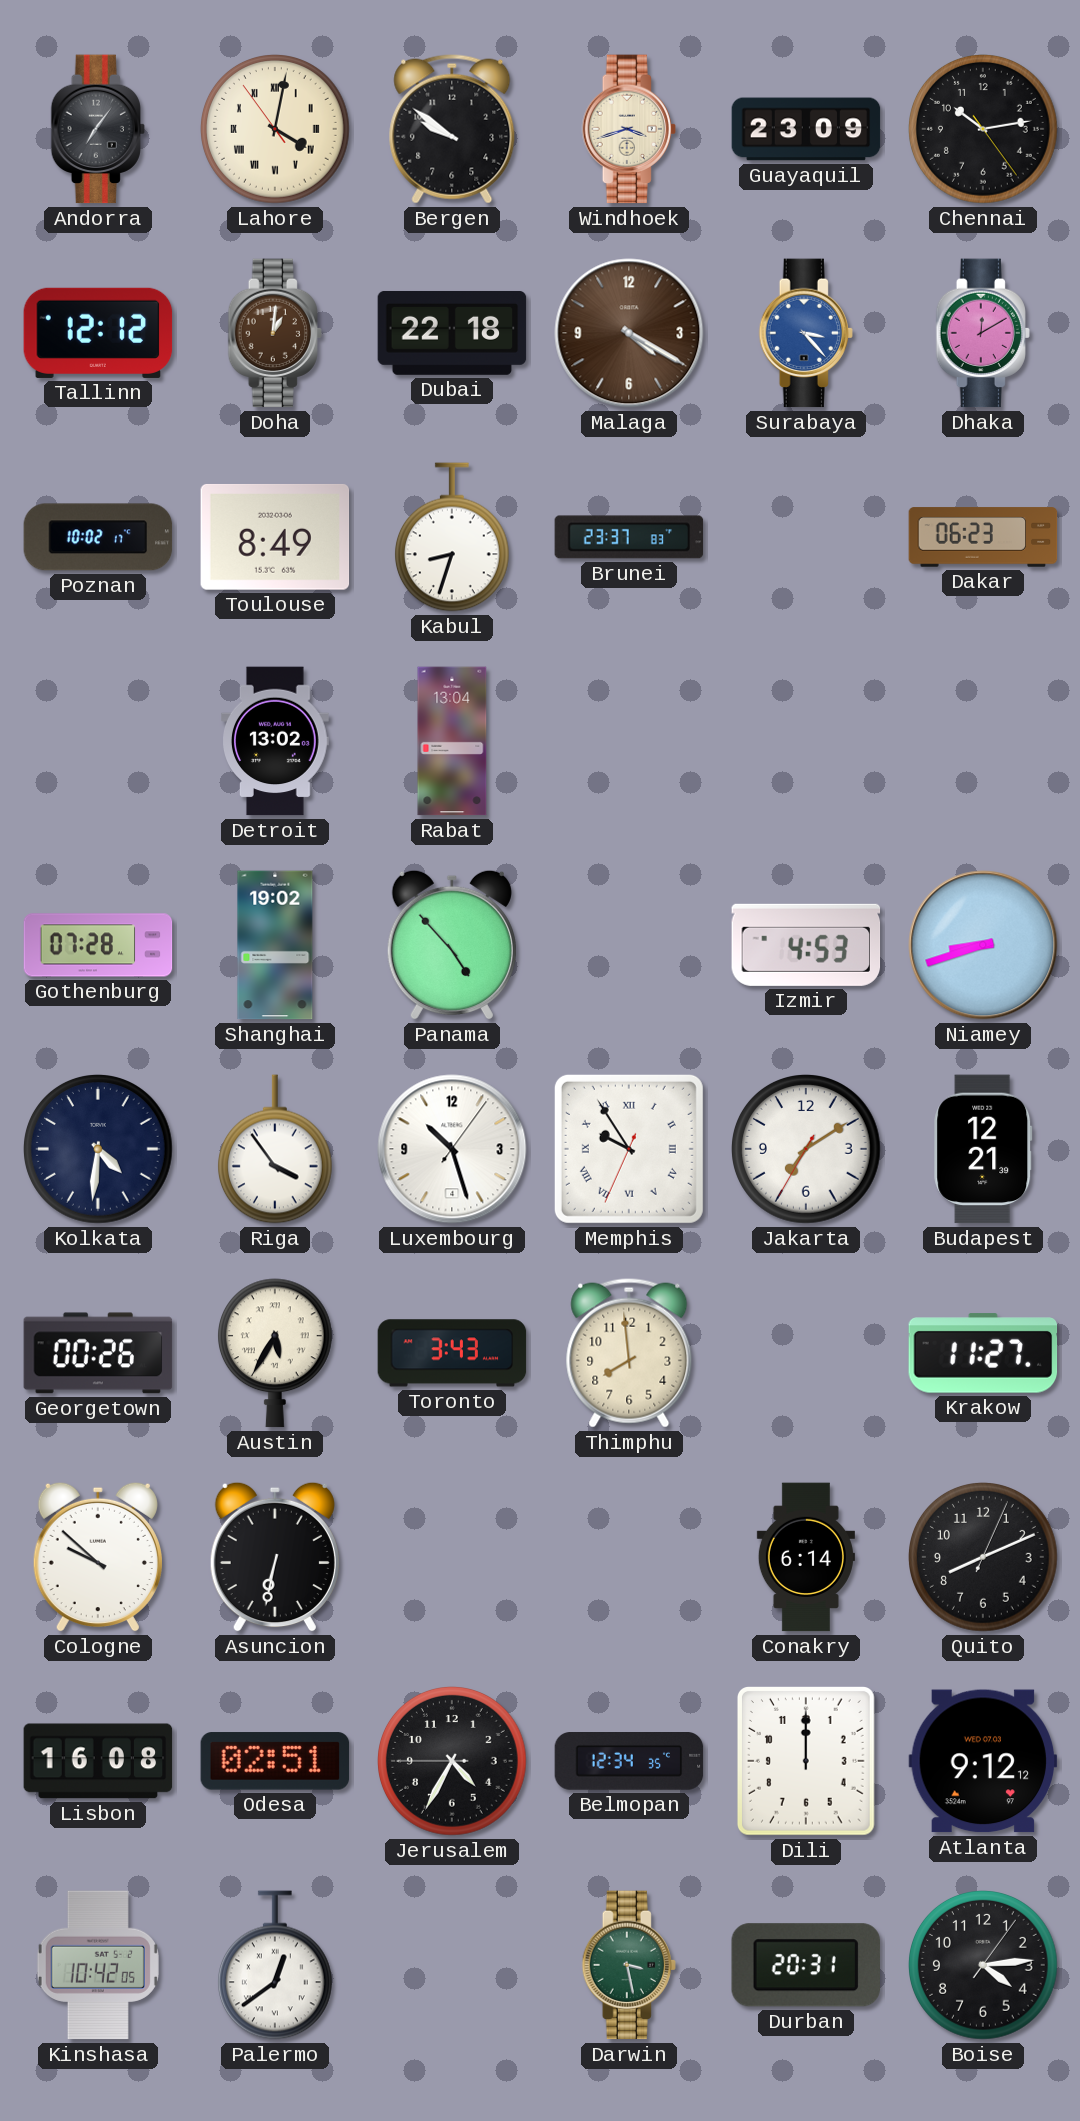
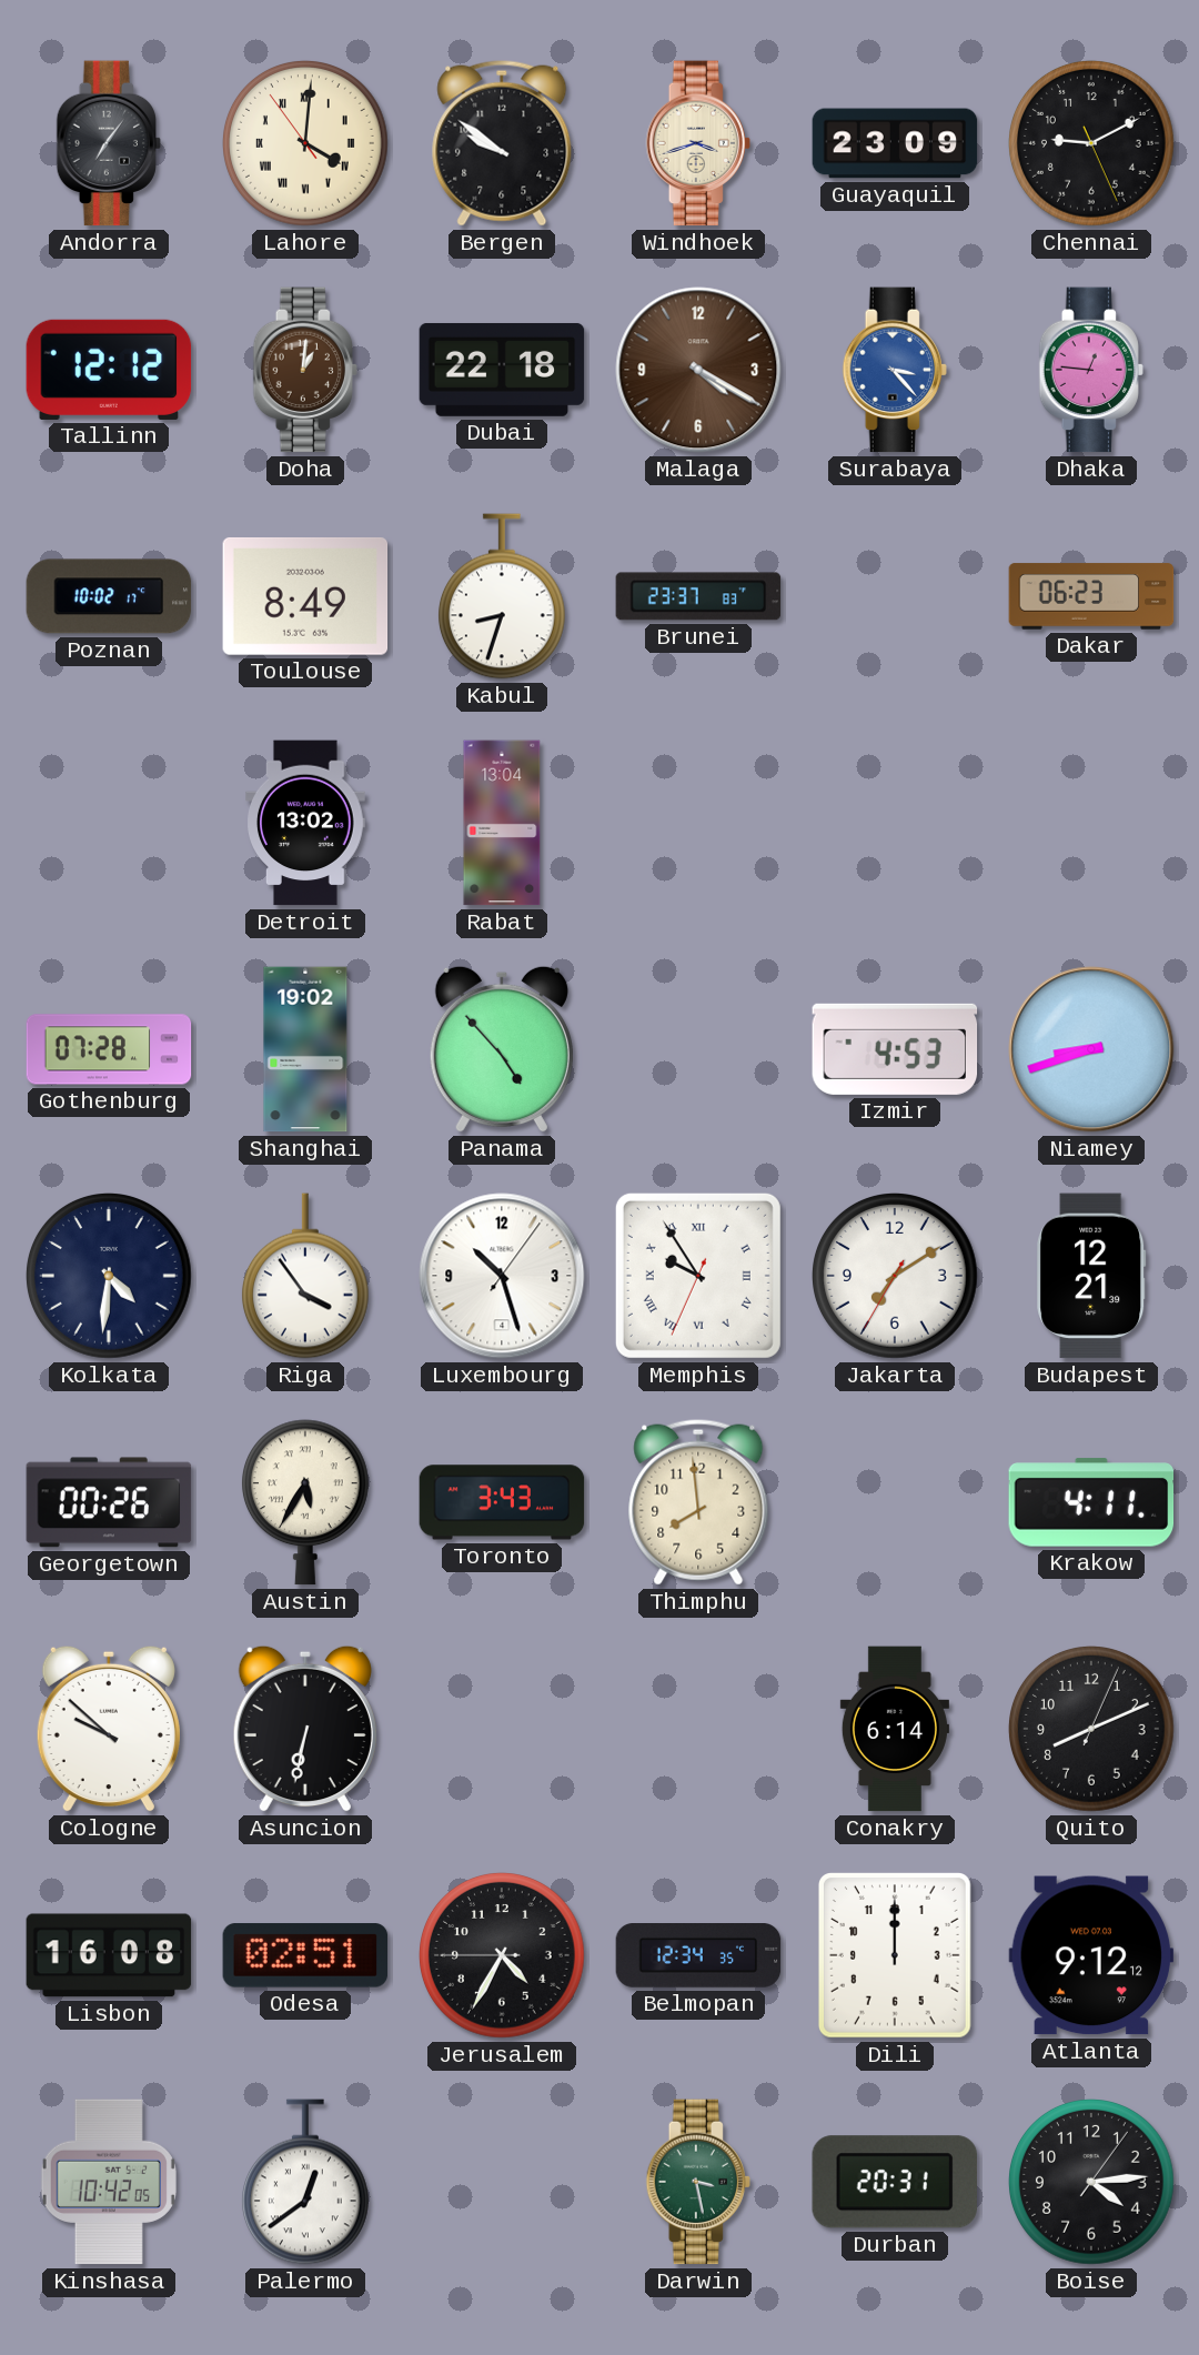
Lahore: 4:01 -> 4:00
Chennai: 10:13 -> 9:10
Dhaka: 12:10 -> 12:46
Krakow: 11:27 -> 4:11
